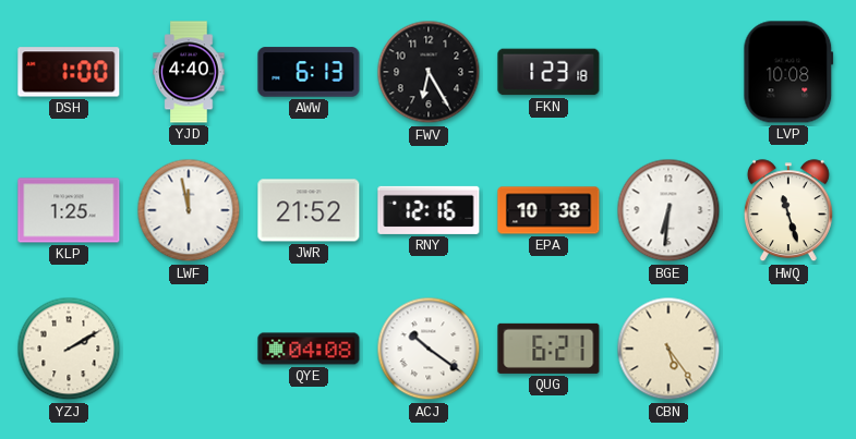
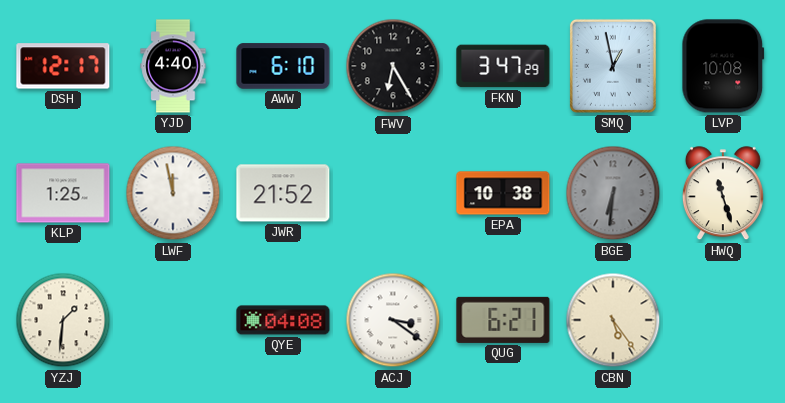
DSH: 1:00 -> 12:17
AWW: 6:13 -> 6:10
FKN: 1:23 -> 3:47
SMQ: none -> 12:58
RNY: 12:16 -> none
BGE dial: white -> grey
YZJ: 2:10 -> 1:31
ACJ: 10:21 -> 3:21
